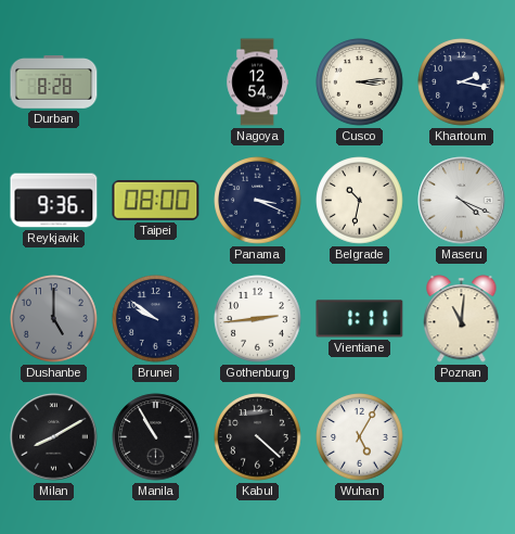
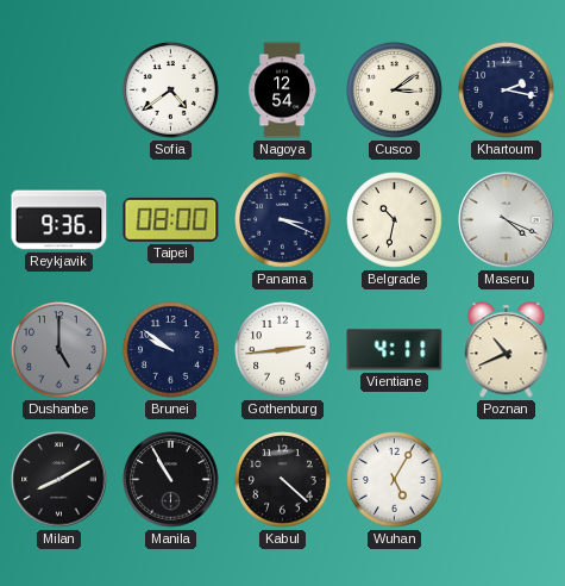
Durban: 8:28 -> none
Sofia: none -> 4:39
Cusco: 3:14 -> 3:09
Vientiane: 1:11 -> 4:11
Poznan: 11:01 -> 10:41
